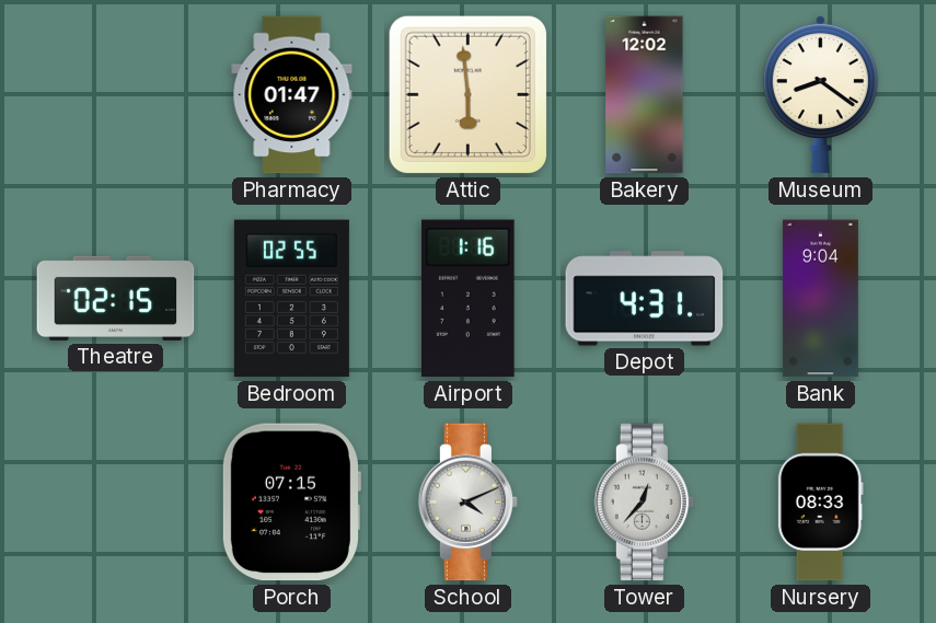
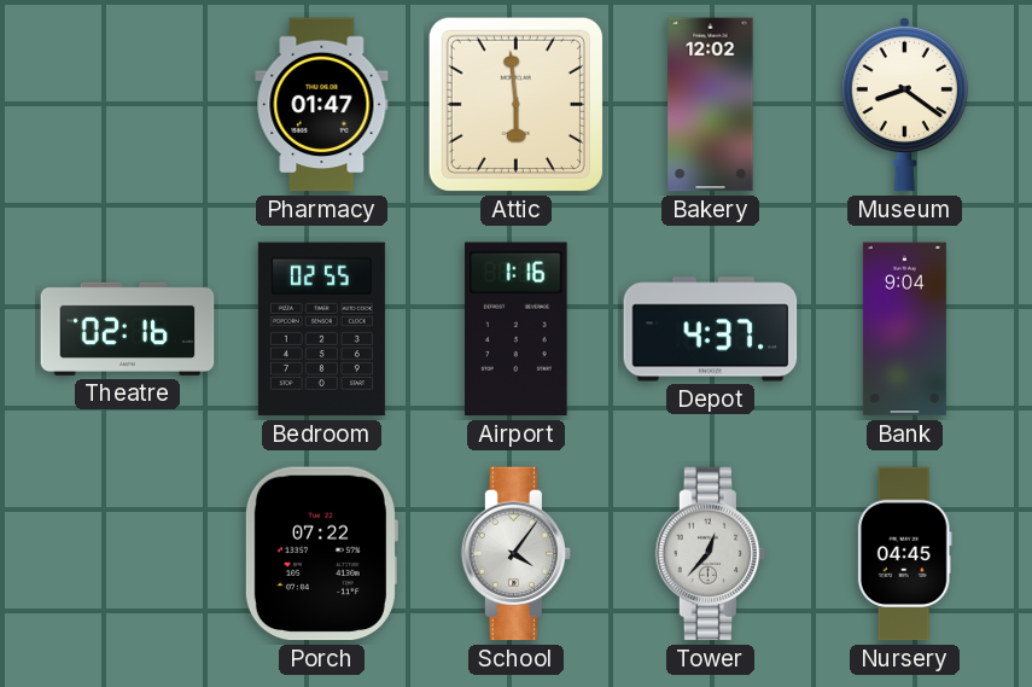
Theatre: 02:15 -> 02:16
Depot: 4:31 -> 4:37
Porch: 07:15 -> 07:22
School: 4:11 -> 4:06
Nursery: 08:33 -> 04:45
